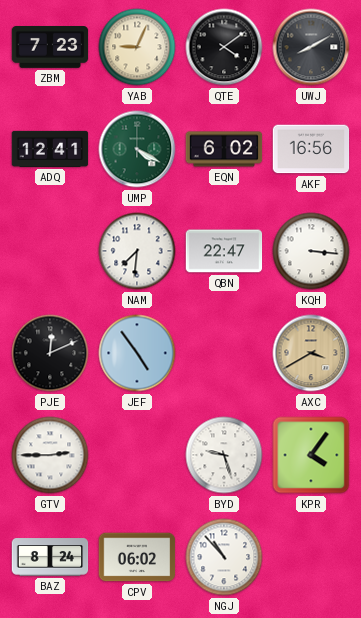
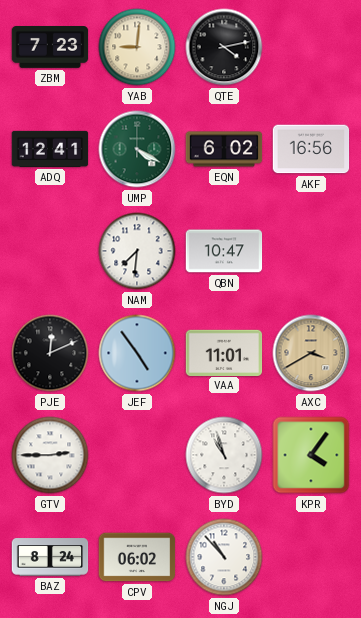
YAB: 9:04 -> 9:01
QTE: 4:09 -> 4:13
UWJ: 8:10 -> none
QBN: 22:47 -> 10:47
KQH: 3:16 -> none
VAA: none -> 11:01
BYD: 9:27 -> 10:57
